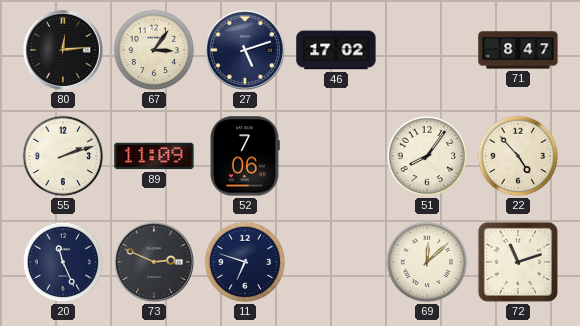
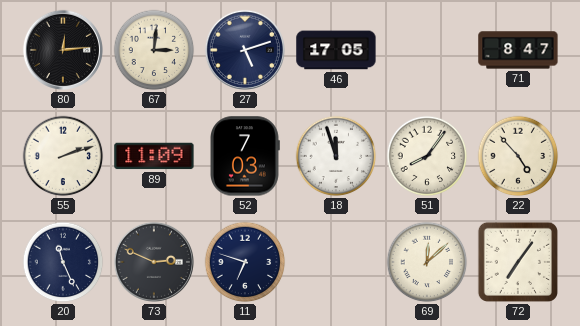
67: 3:06 -> 3:01
46: 17:02 -> 17:05
52: 7:06 -> 7:03
18: none -> 11:57
72: 11:12 -> 7:06
